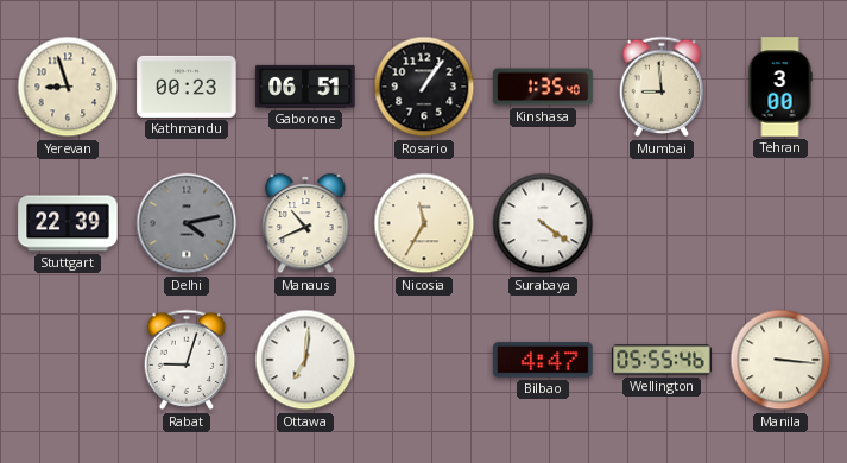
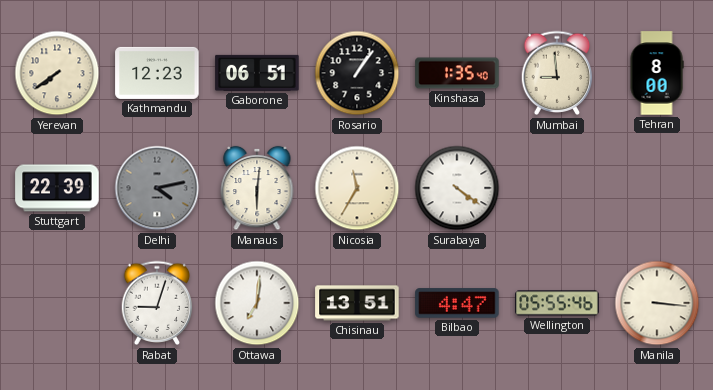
Yerevan: 8:57 -> 7:39
Kathmandu: 00:23 -> 12:23
Tehran: 3:00 -> 8:00
Manaus: 10:41 -> 6:01
Chisinau: none -> 13:51
